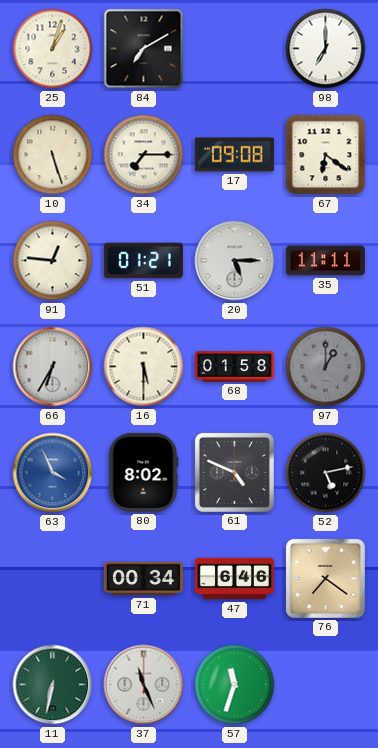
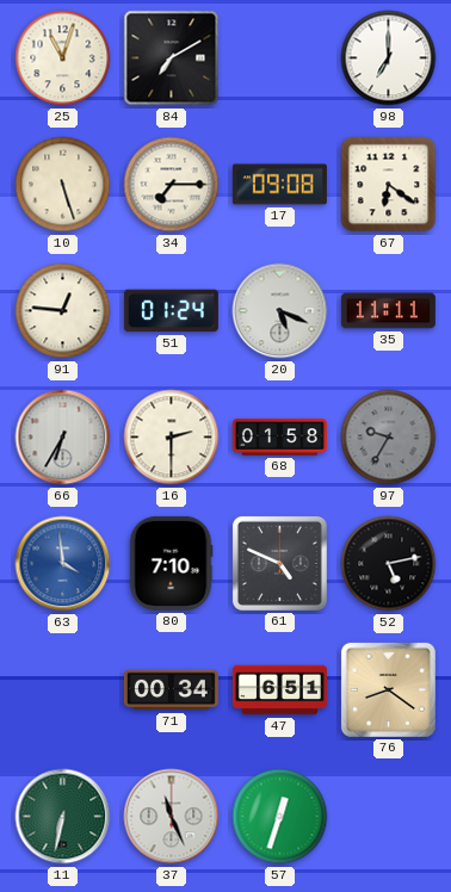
25: 1:03 -> 11:03
51: 01:21 -> 01:24
20: 5:15 -> 5:19
16: 5:30 -> 2:30
97: 1:00 -> 9:35
63: 3:56 -> 3:59
80: 8:02 -> 7:10
47: 6:46 -> 6:51
76: 7:21 -> 8:21
57: 11:33 -> 12:33
